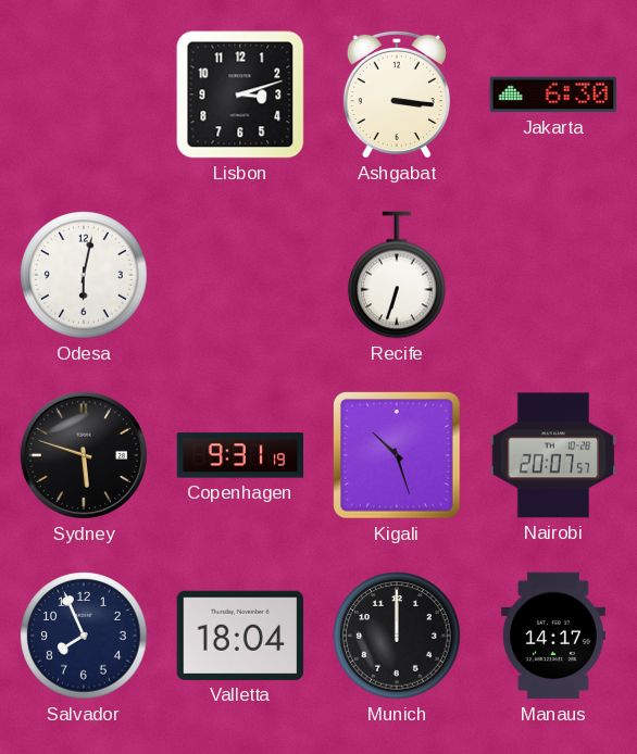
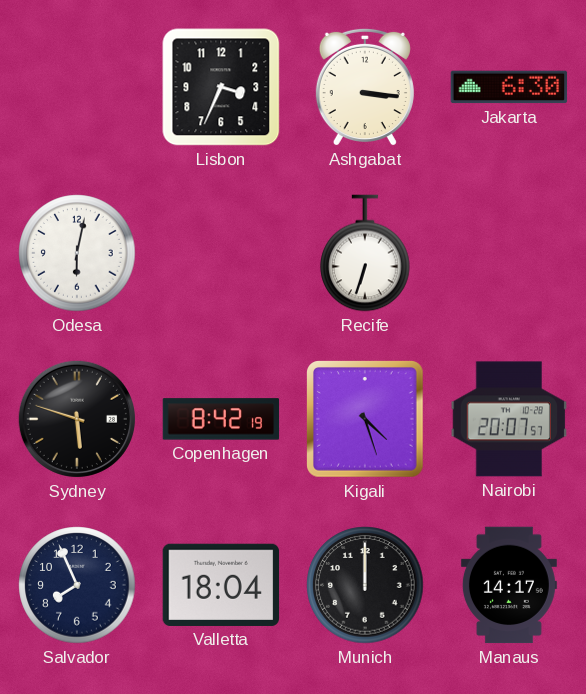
Lisbon: 3:12 -> 3:34
Copenhagen: 9:31 -> 8:42
Kigali: 10:27 -> 4:27
